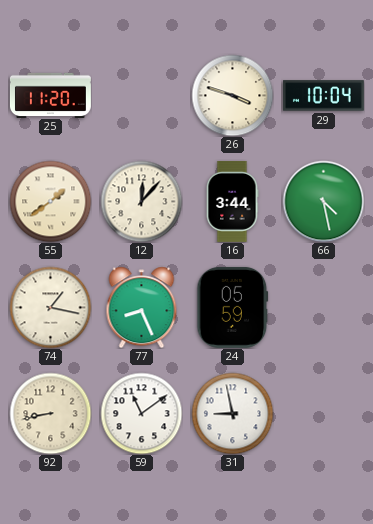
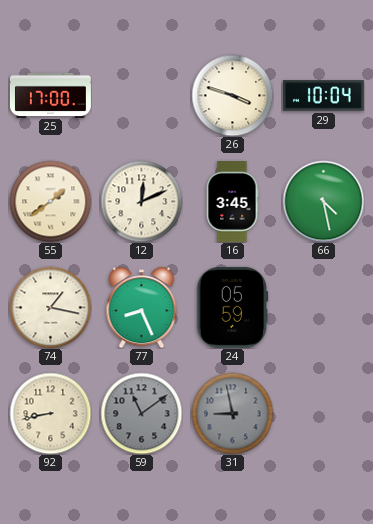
25: 11:20 -> 17:00
12: 12:07 -> 12:11
16: 3:44 -> 3:45
59 dial: white -> grey
31 dial: white -> grey
